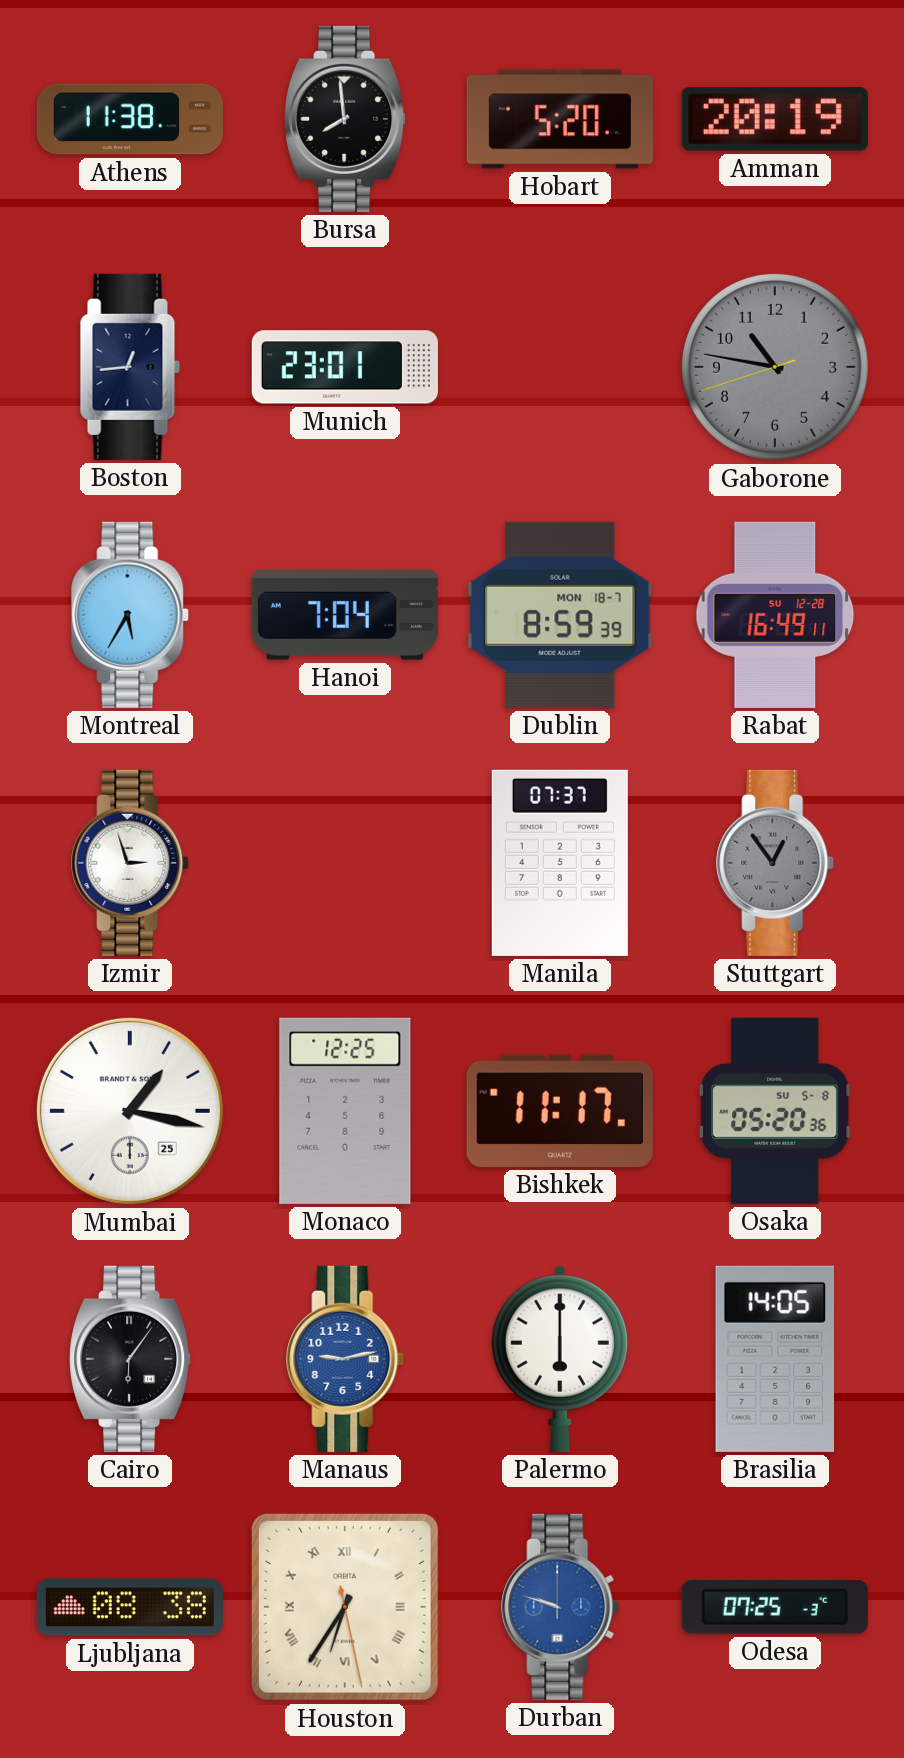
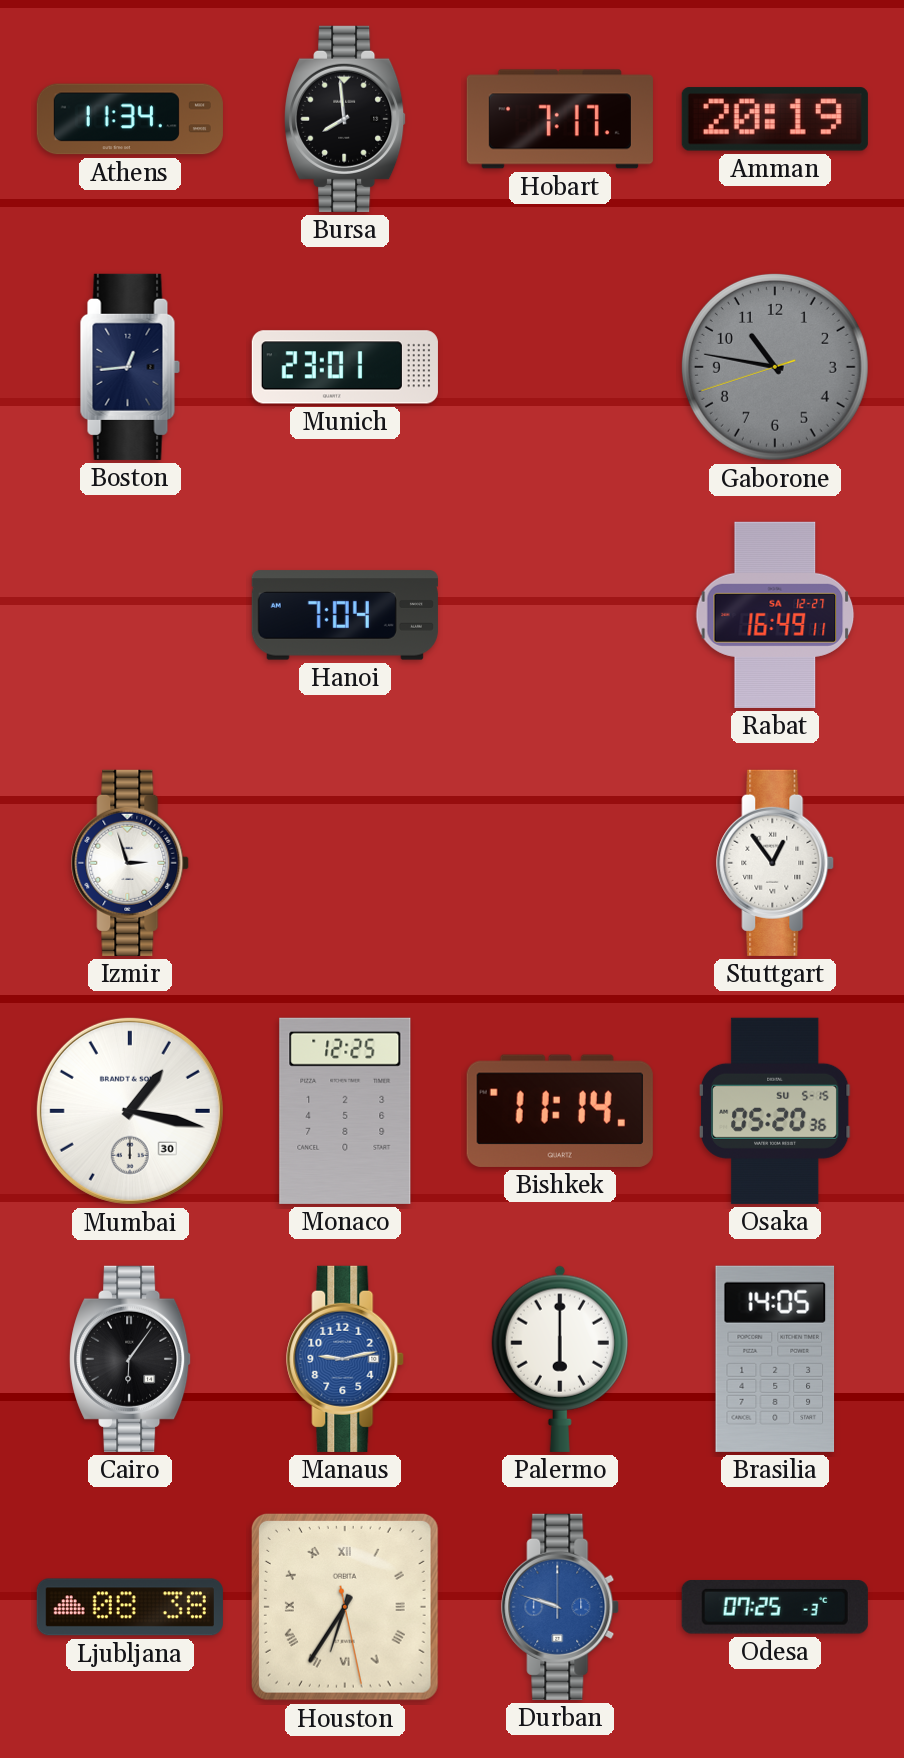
Athens: 11:38 -> 11:34
Hobart: 5:20 -> 7:17
Montreal: 5:35 -> none
Dublin: 8:59 -> none
Rabat date: SU 12-28 -> SA 12-27
Manila: 07:37 -> none
Stuttgart dial: grey -> white
Mumbai date: 25 -> 30
Bishkek: 11:17 -> 11:14
Osaka date: SU 5-8 -> SU 5-15
